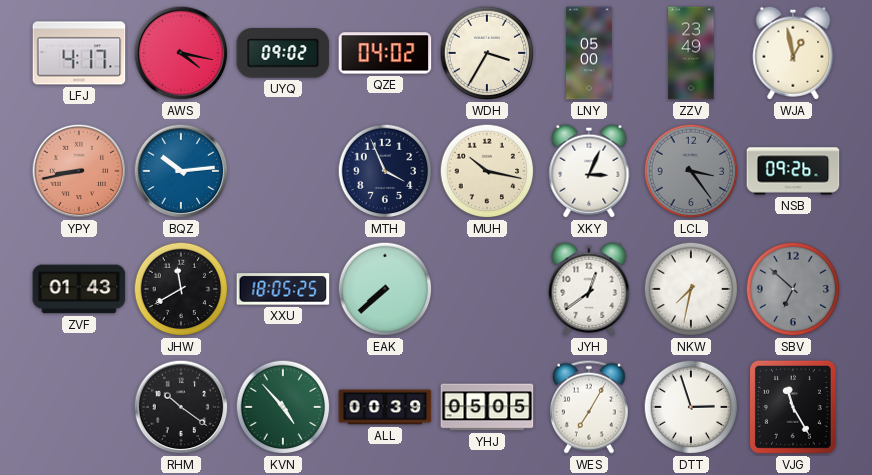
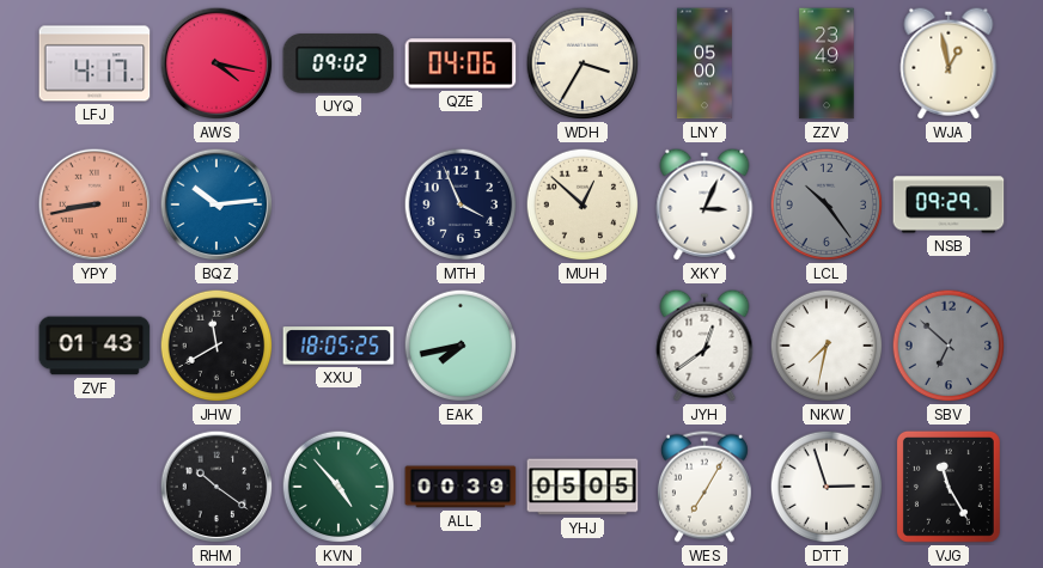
QZE: 04:02 -> 04:06
MUH: 10:17 -> 12:52
LCL: 3:24 -> 10:24
NSB: 09:26 -> 09:29
EAK: 7:38 -> 7:43
